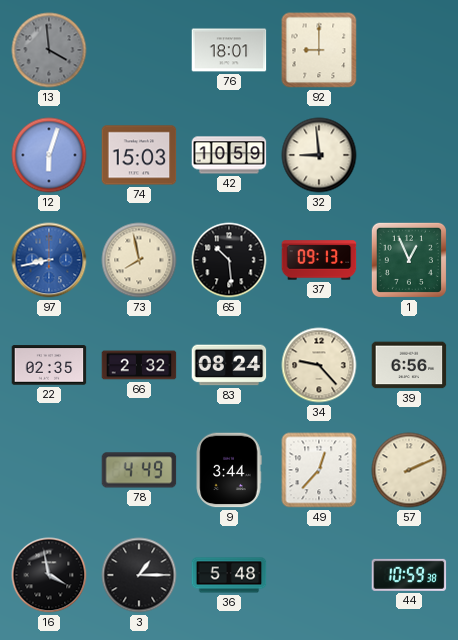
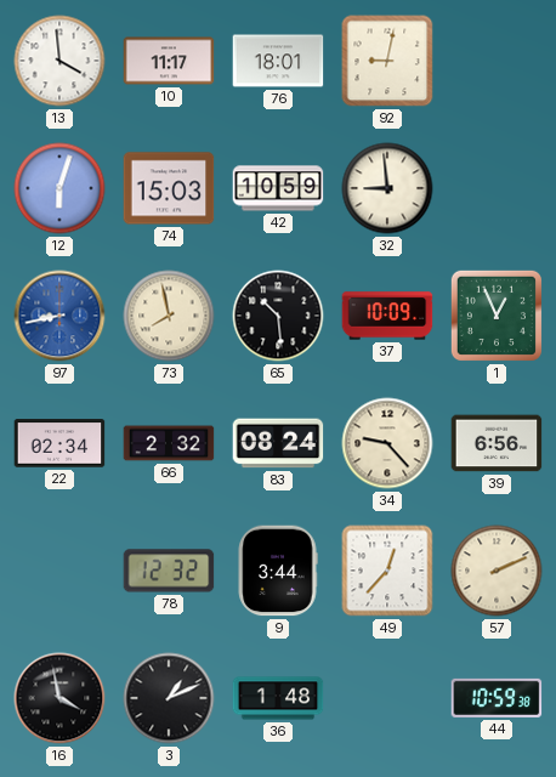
13 dial: grey -> white
10: none -> 11:17
92: 9:00 -> 9:02
37: 09:13 -> 10:09
22: 02:35 -> 02:34
78: 4:49 -> 12:32
3: 1:15 -> 1:11
36: 5:48 -> 1:48
